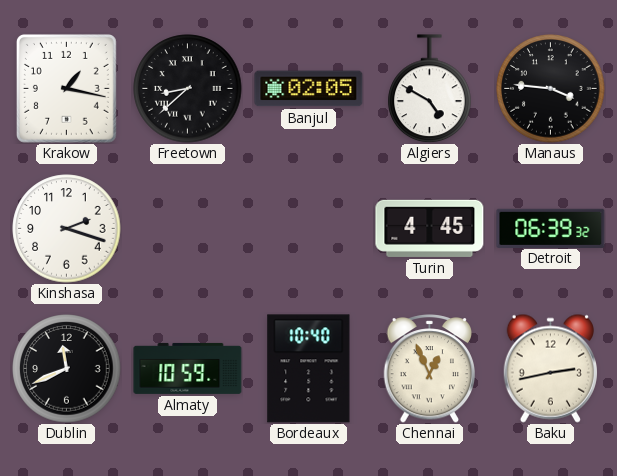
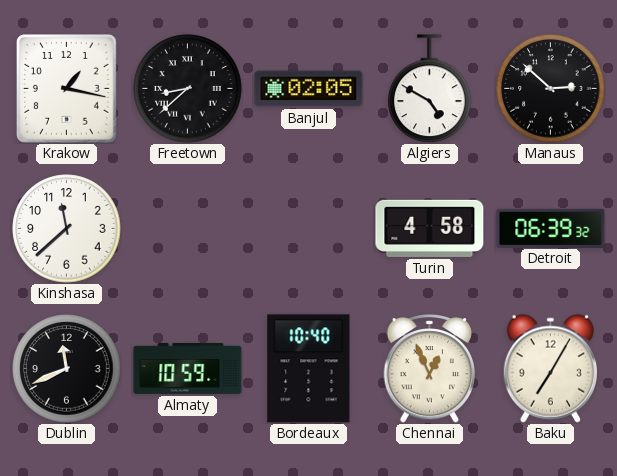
Manaus: 3:46 -> 2:52
Kinshasa: 2:18 -> 11:38
Turin: 4:45 -> 4:58
Baku: 2:43 -> 7:05
